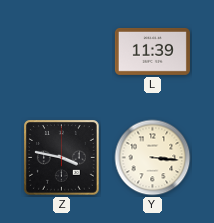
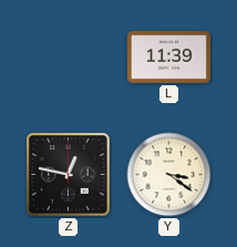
Z: 3:47 -> 12:47
Y: 3:16 -> 3:21
